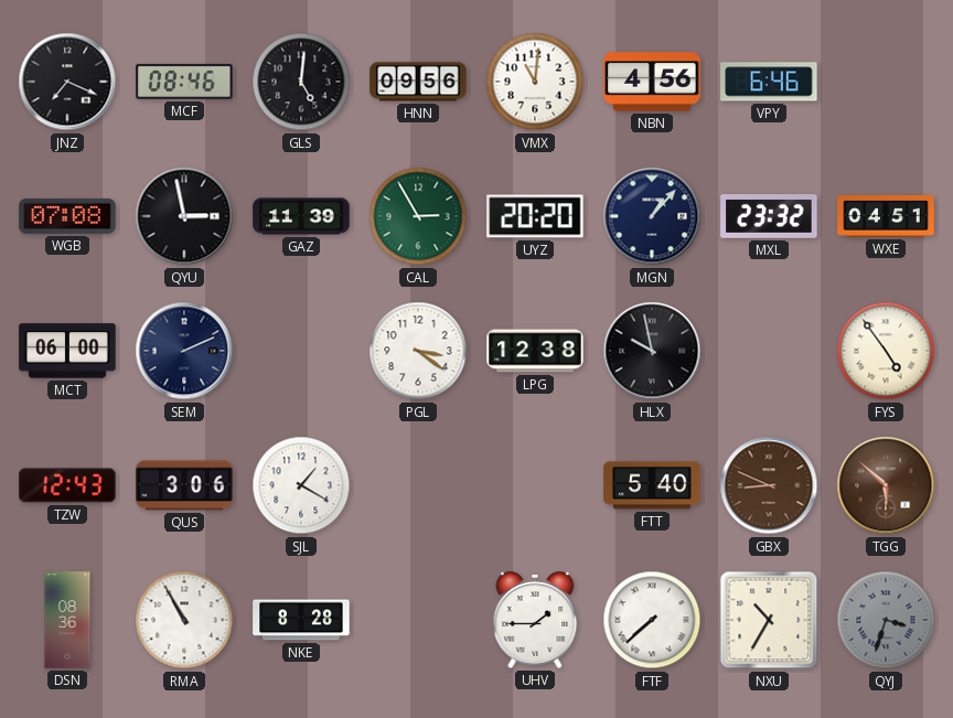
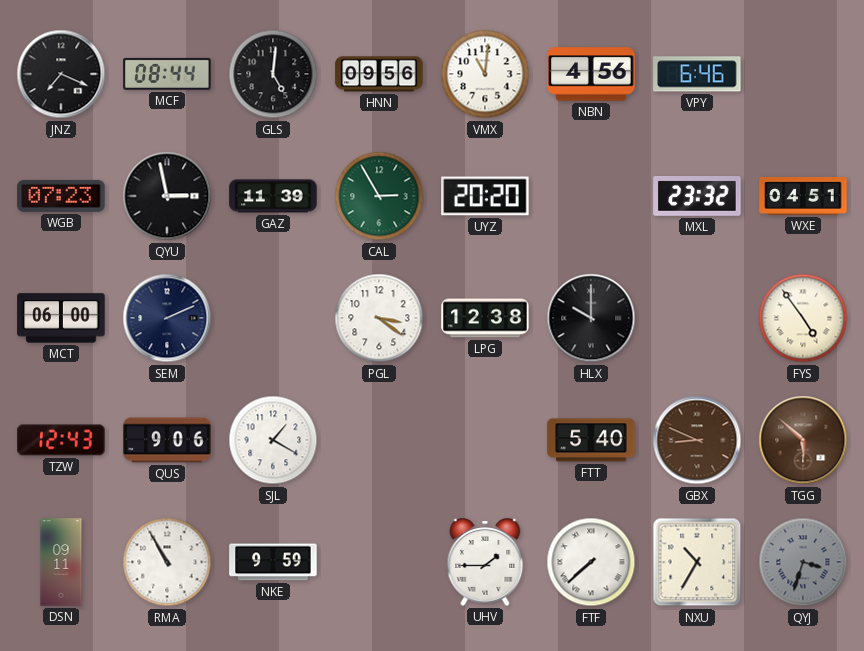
MCF: 08:46 -> 08:44
WGB: 07:08 -> 07:23
MGN: 1:07 -> none
HLX: 9:58 -> 10:00
QUS: 3:06 -> 9:06
DSN: 08:36 -> 09:11
NKE: 8:28 -> 9:59
